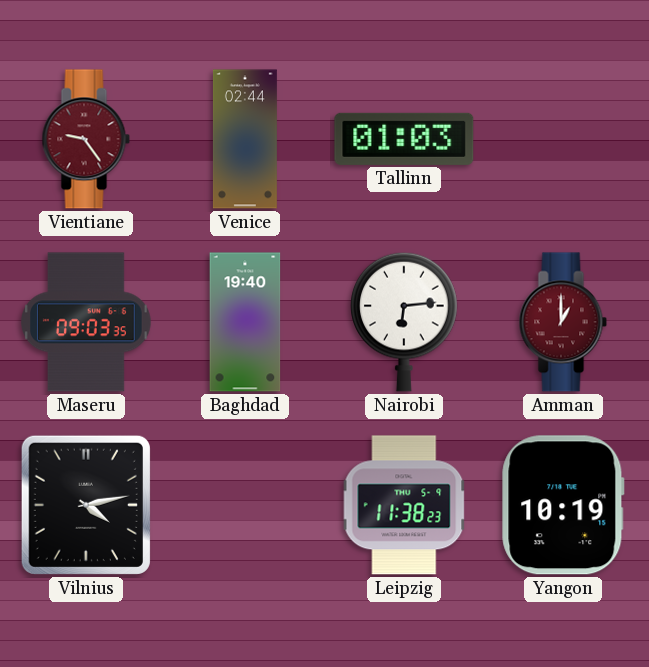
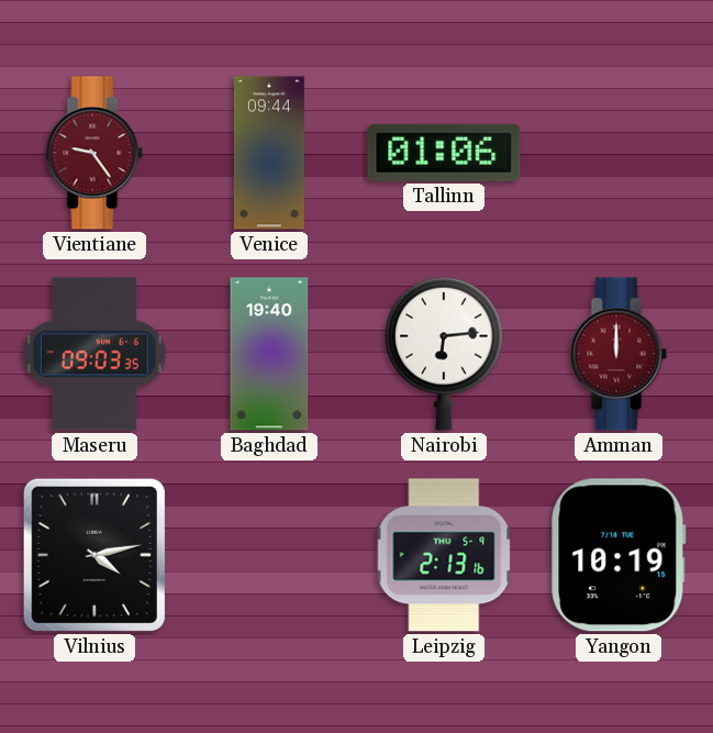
Venice: 02:44 -> 09:44
Tallinn: 01:03 -> 01:06
Amman: 1:00 -> 12:00
Leipzig: 11:38 -> 2:13
